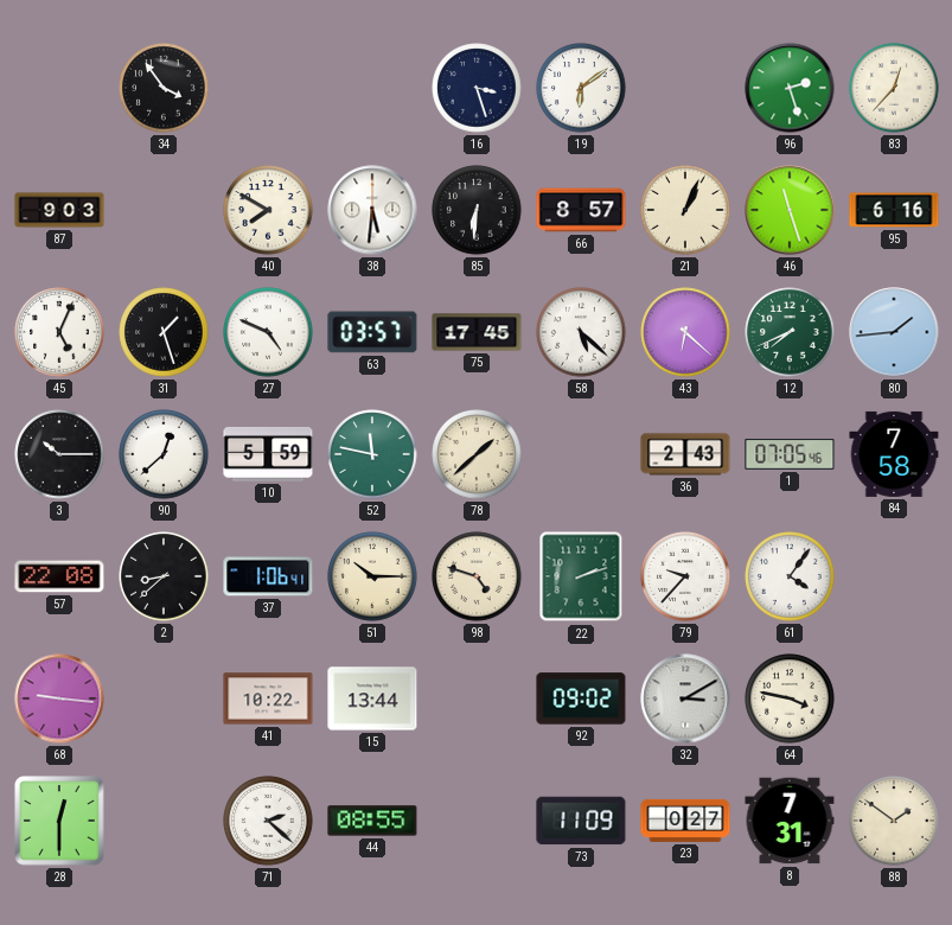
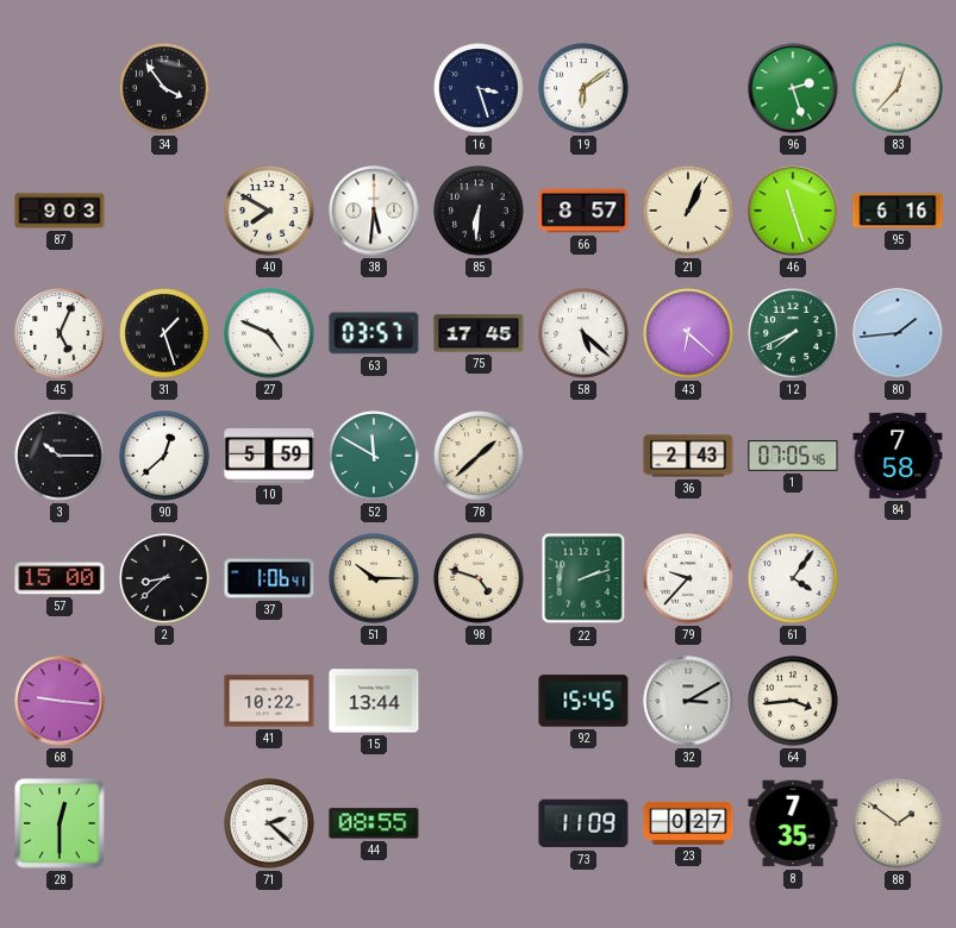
52: 11:47 -> 11:50
57: 22:08 -> 15:00
92: 09:02 -> 15:45
64: 3:47 -> 3:44
8: 7:31 -> 7:35
